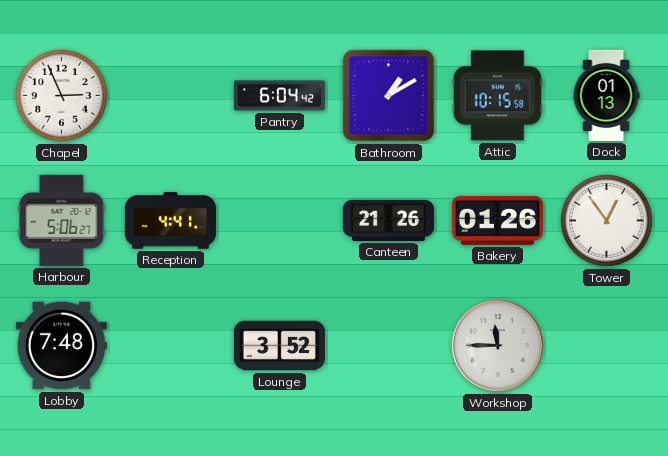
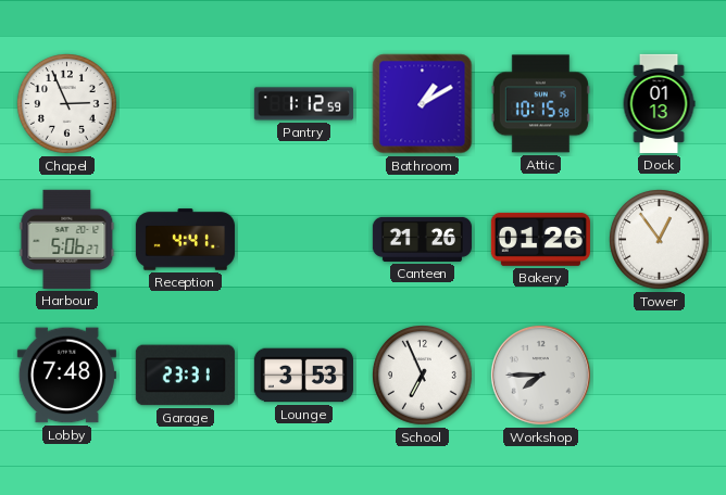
Pantry: 6:04 -> 1:12
Garage: none -> 23:31
Lounge: 3:52 -> 3:53
School: none -> 6:56
Workshop: 11:45 -> 7:45
